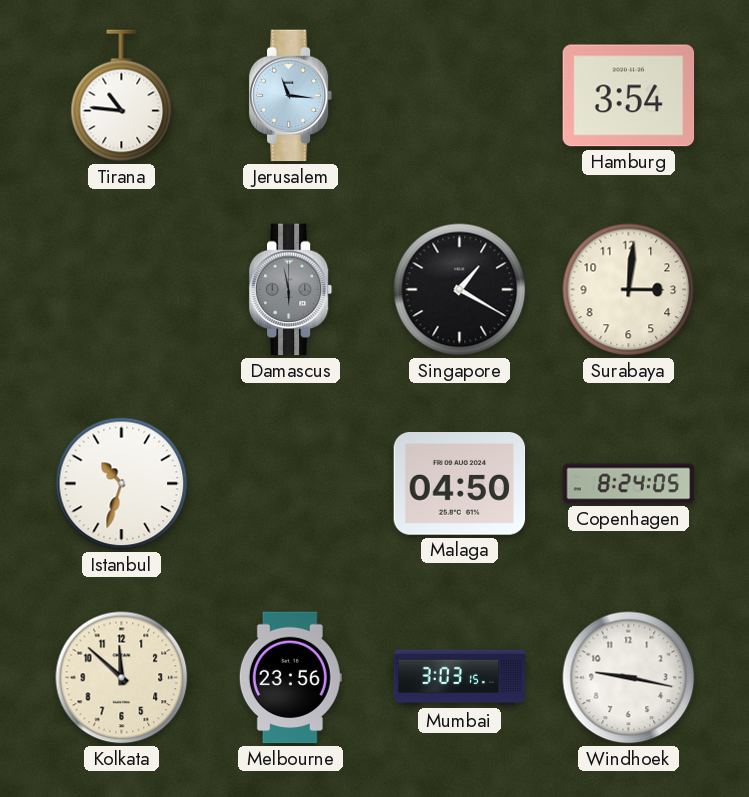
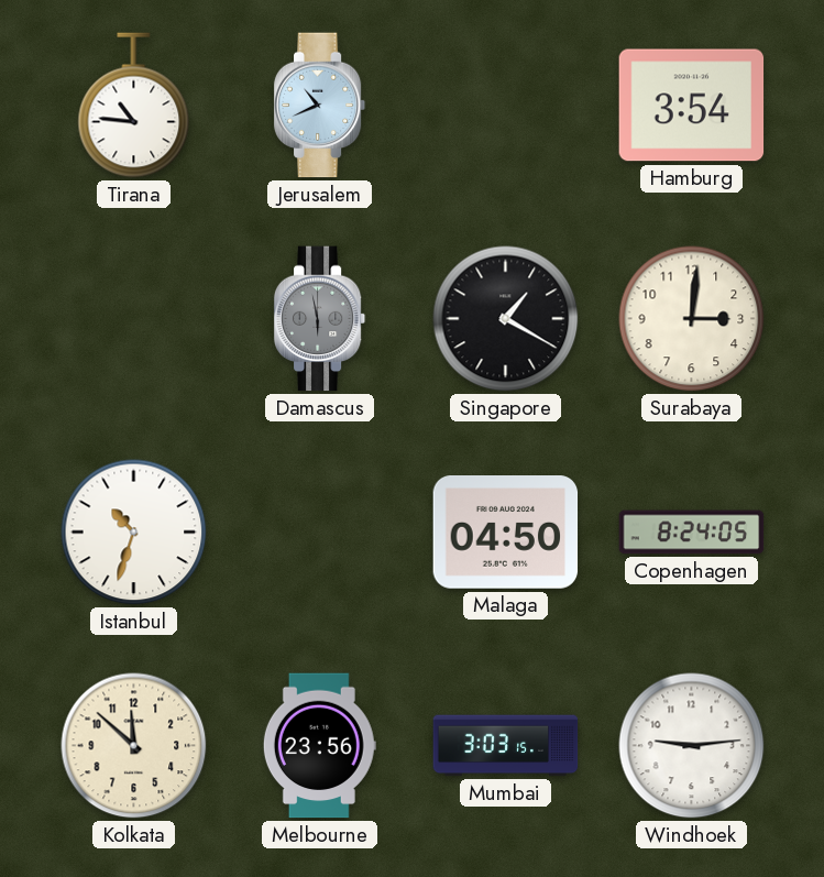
Jerusalem: 11:16 -> 10:41
Windhoek: 9:17 -> 9:14
